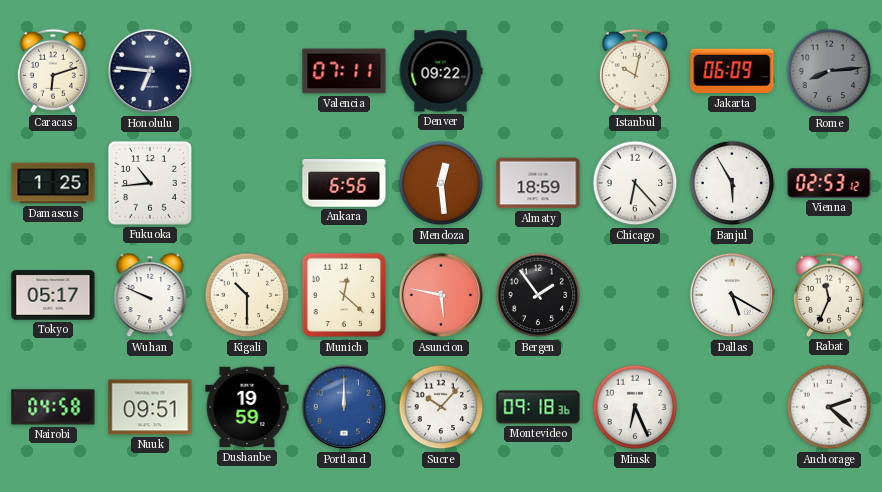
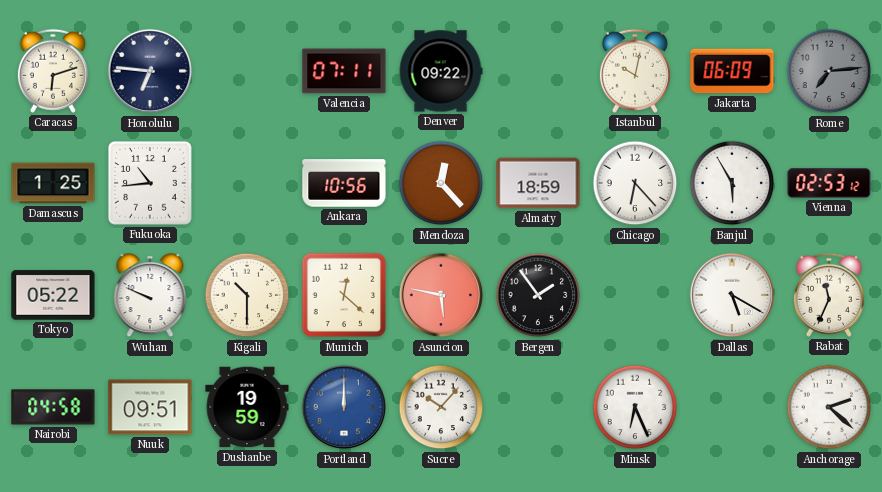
Rome: 8:14 -> 7:14
Ankara: 6:56 -> 10:56
Mendoza: 12:29 -> 12:23
Tokyo: 05:17 -> 05:22
Montevideo: 09:18 -> none
